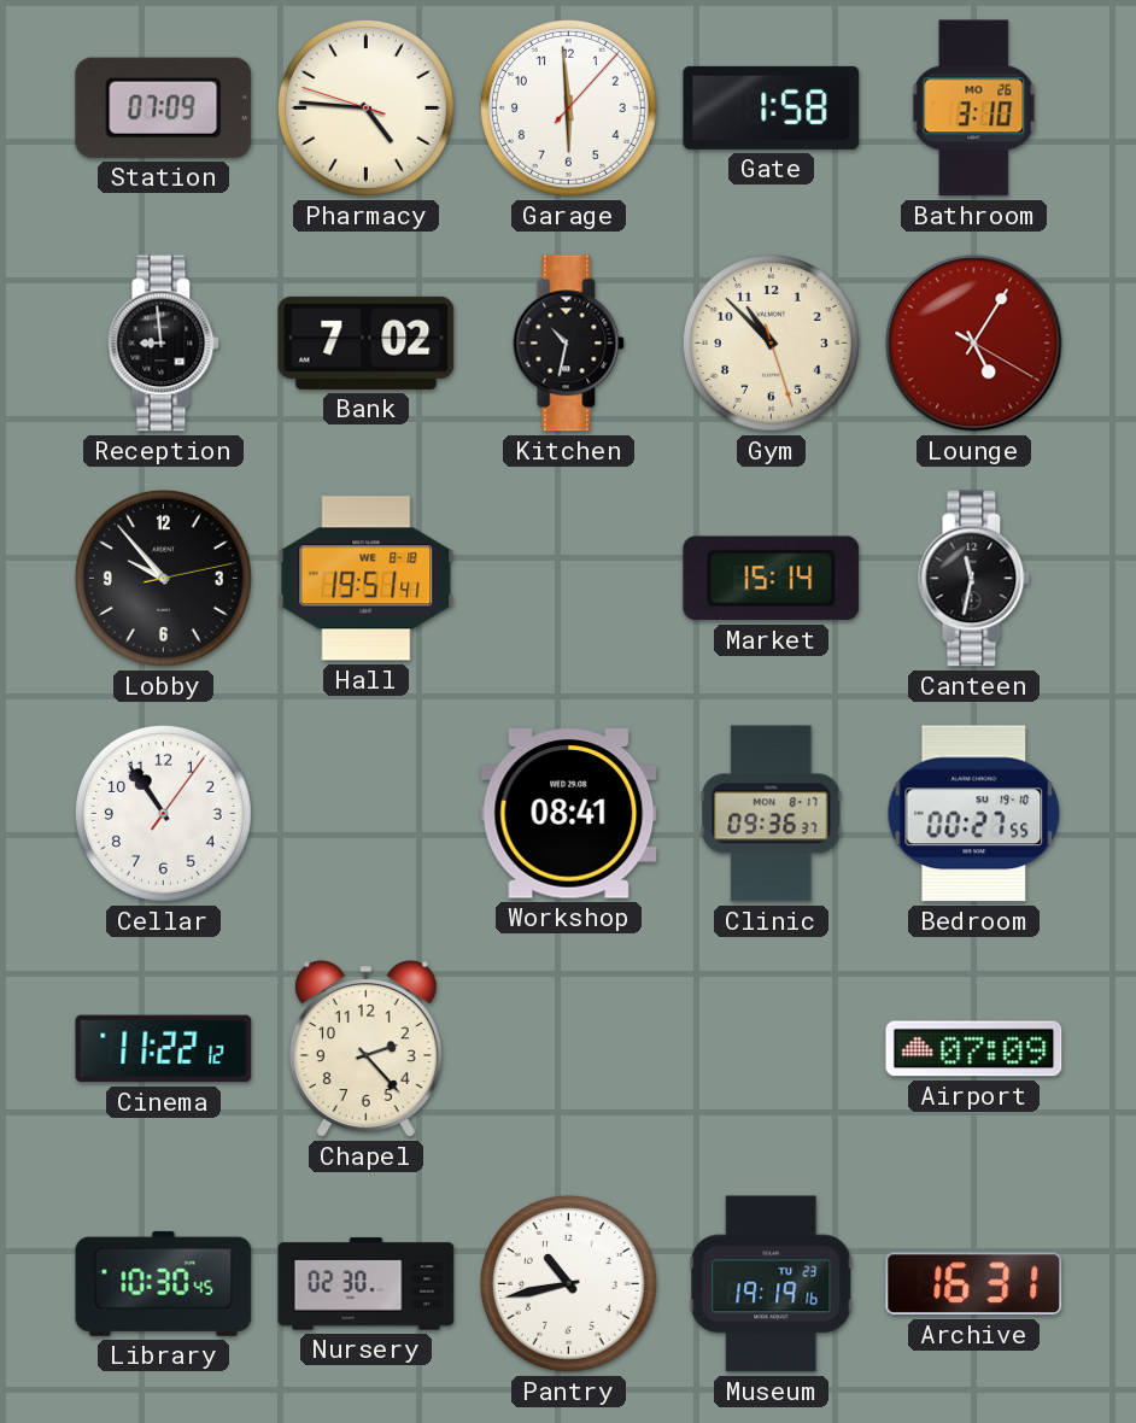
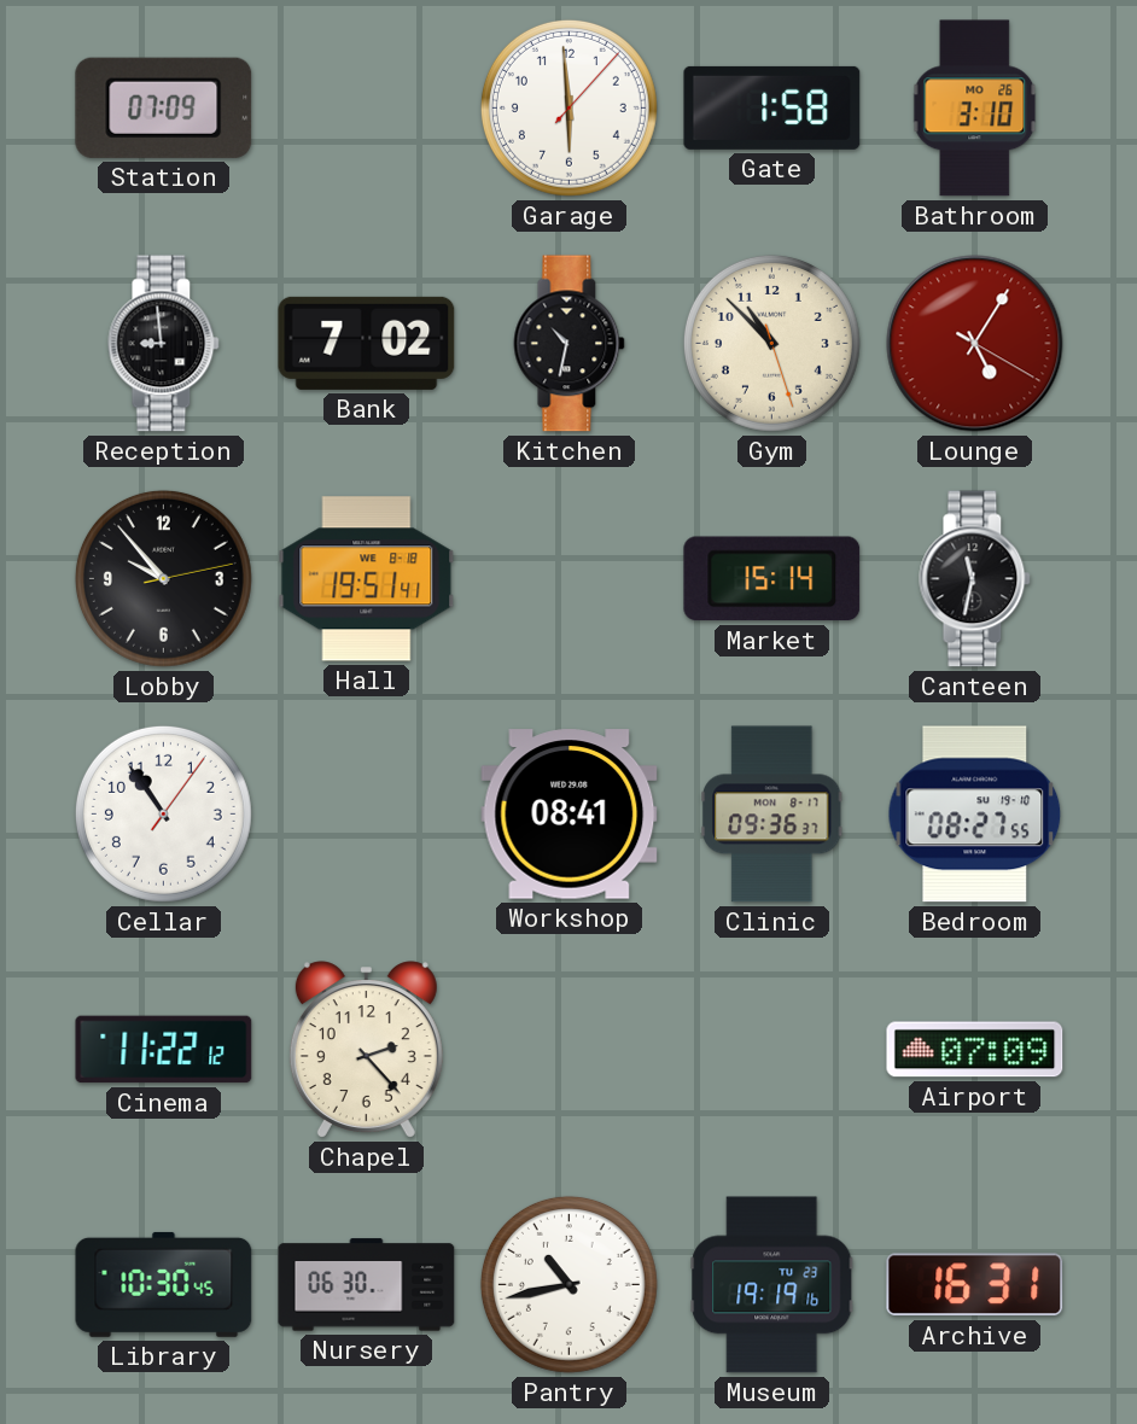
Pharmacy: 4:45 -> none
Bedroom: 00:27 -> 08:27
Nursery: 02:30 -> 06:30
